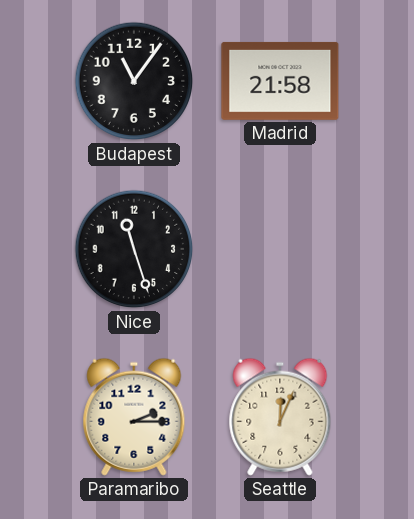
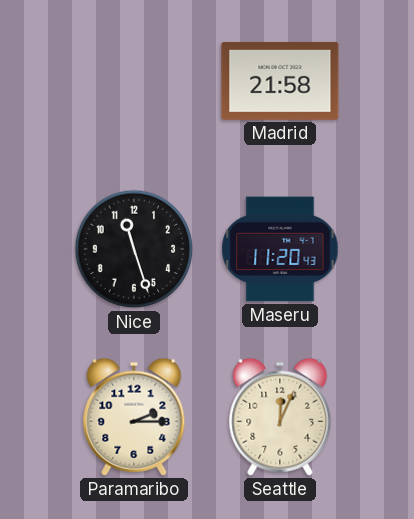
Budapest: 11:06 -> none
Maseru: none -> 11:20
